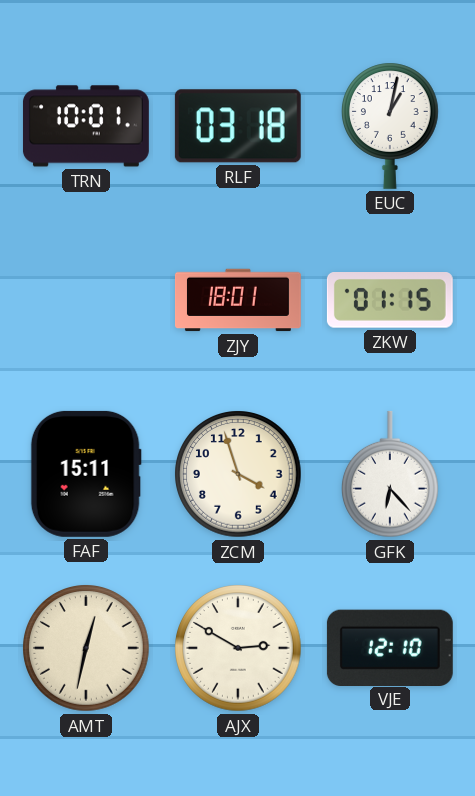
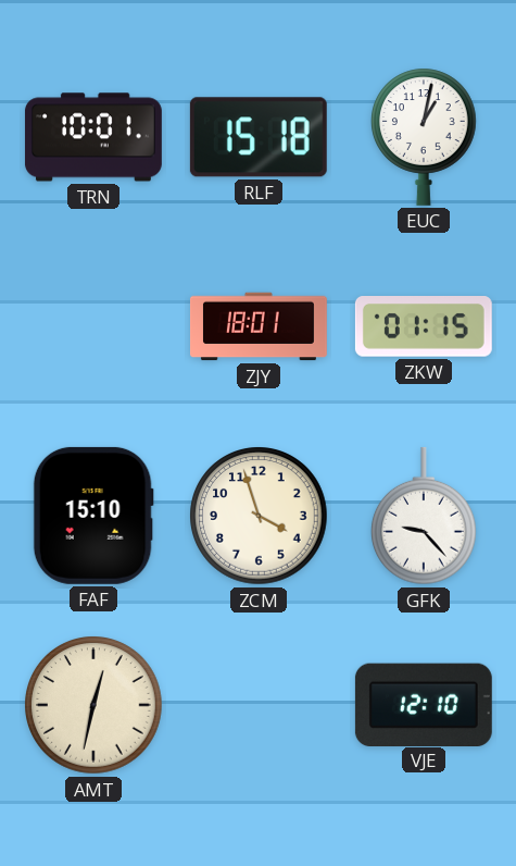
RLF: 03:18 -> 15:18
FAF: 15:11 -> 15:10
GFK: 6:23 -> 9:23
AJX: 2:50 -> none
